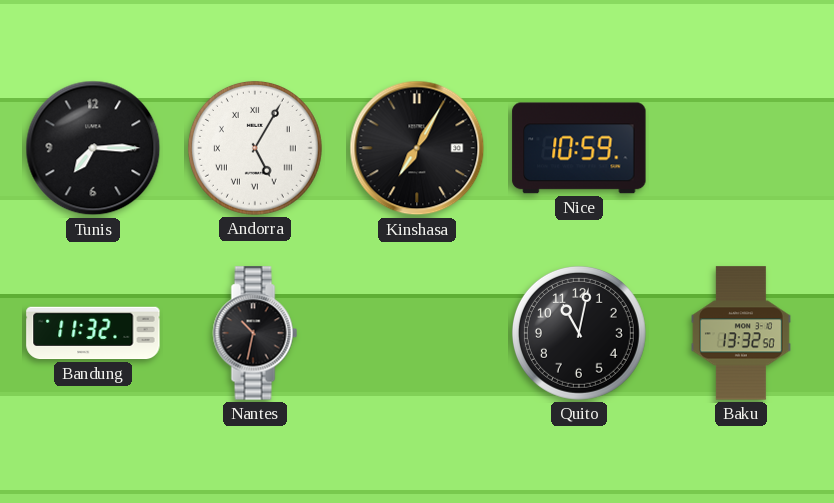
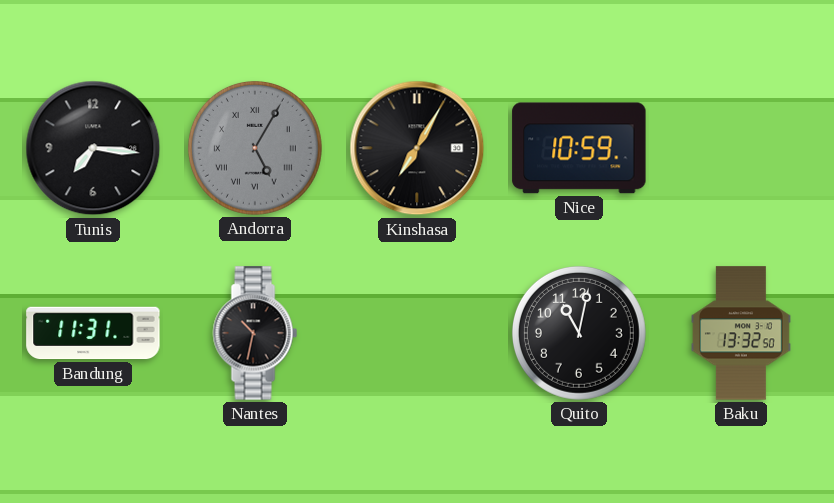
Tunis: 7:15 -> 7:16
Andorra dial: white -> grey
Bandung: 11:32 -> 11:31
